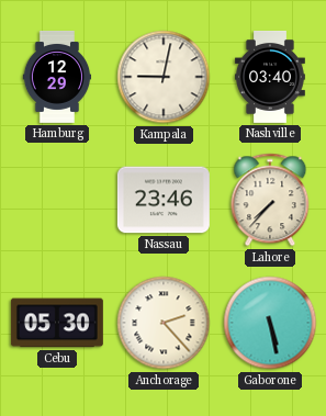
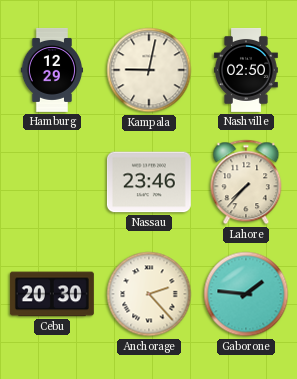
Nashville: 03:40 -> 02:50
Cebu: 05:30 -> 20:30
Gaborone: 5:28 -> 1:46
